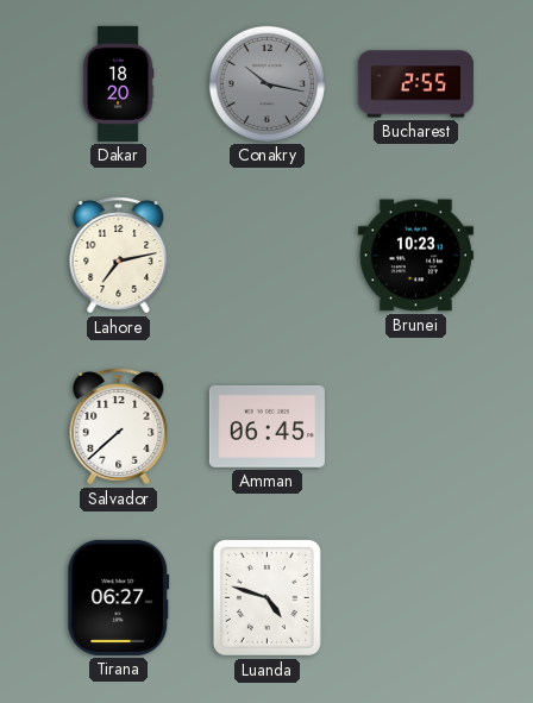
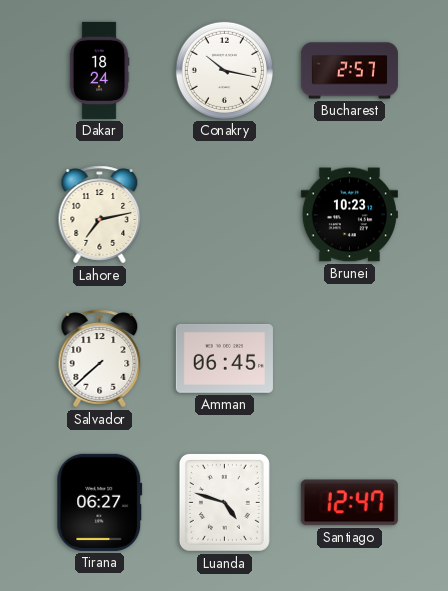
Dakar: 18:20 -> 18:24
Conakry dial: grey -> white
Bucharest: 2:55 -> 2:57
Santiago: none -> 12:47
